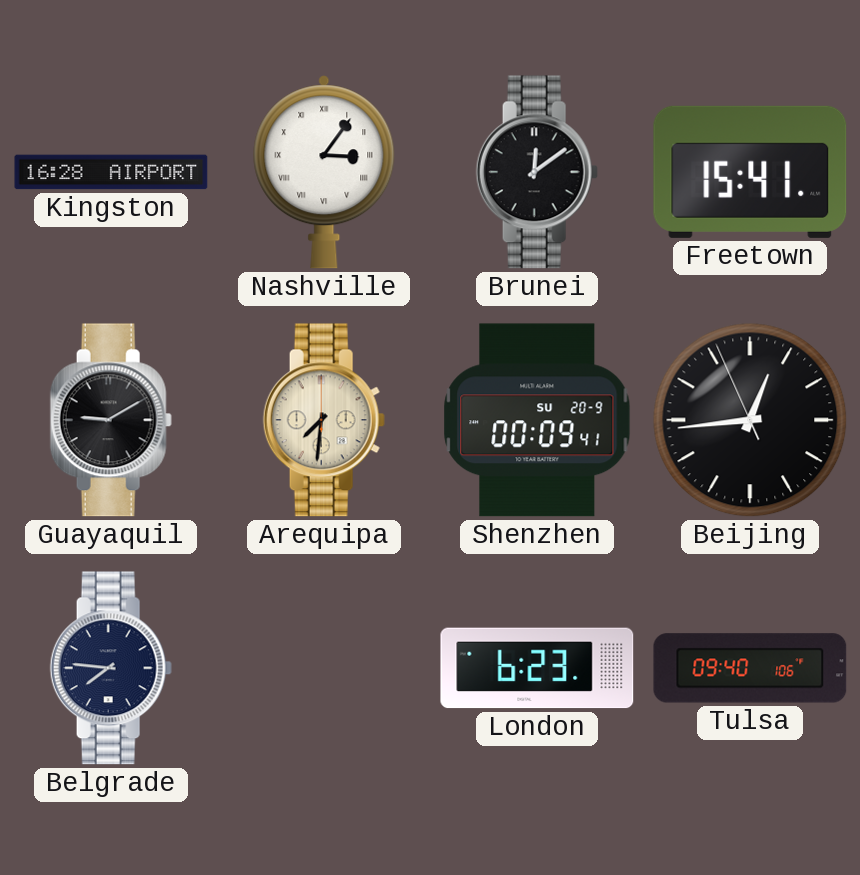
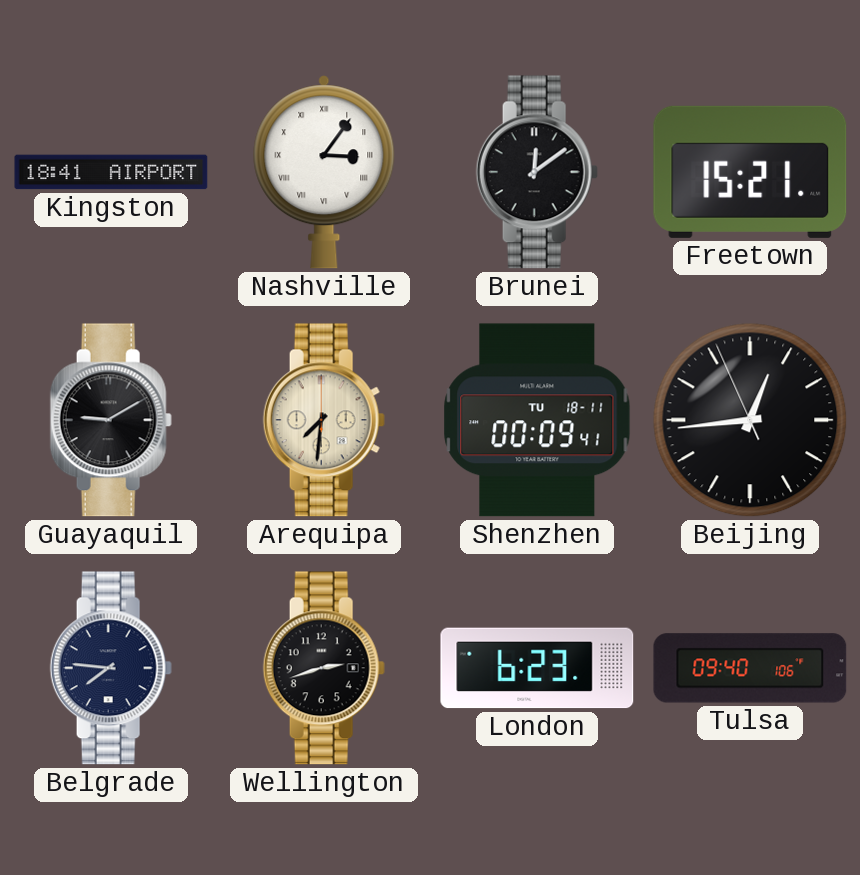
Kingston: 16:28 -> 18:41
Freetown: 15:41 -> 15:21
Shenzhen date: SU 20-9 -> TU 18-11
Wellington: none -> 2:42
